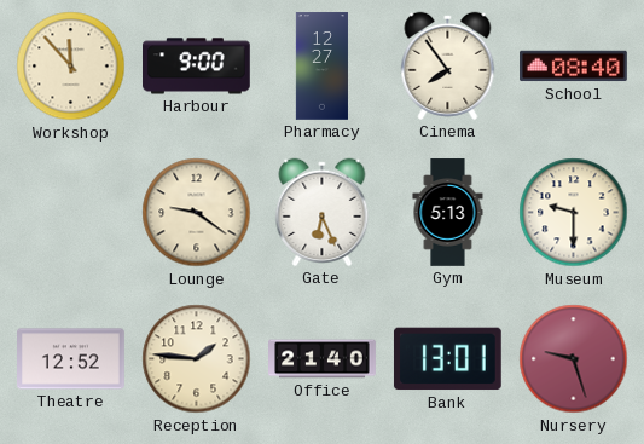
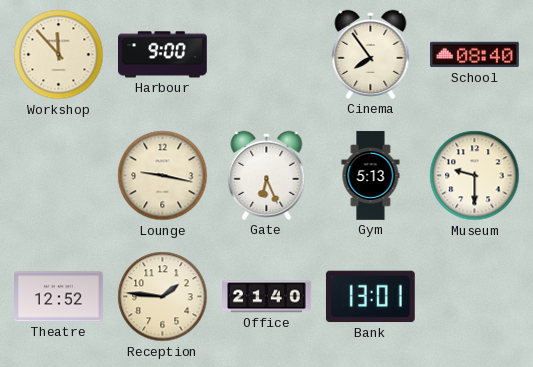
Pharmacy: 12:27 -> none
Lounge: 9:21 -> 9:17
Nursery: 9:27 -> none
